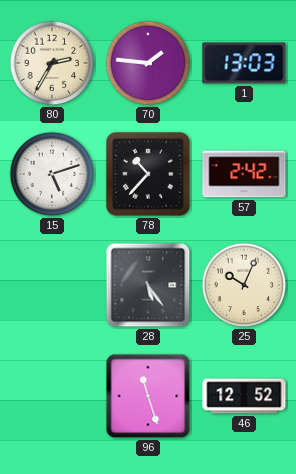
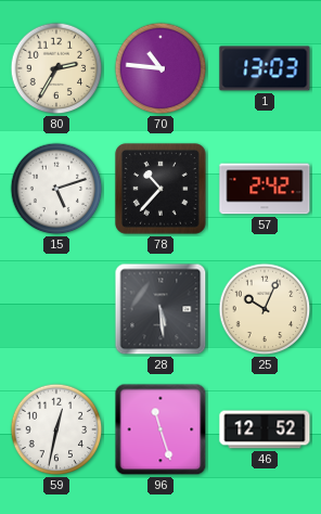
70: 1:46 -> 10:46
28: 5:24 -> 5:29
59: none -> 12:32
